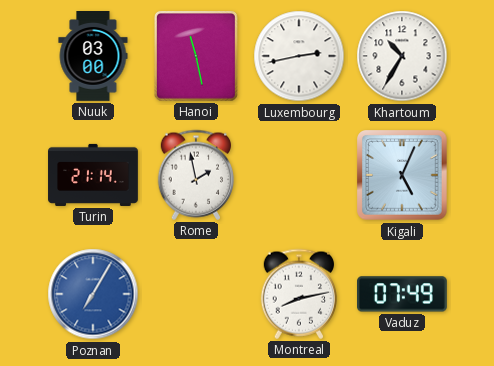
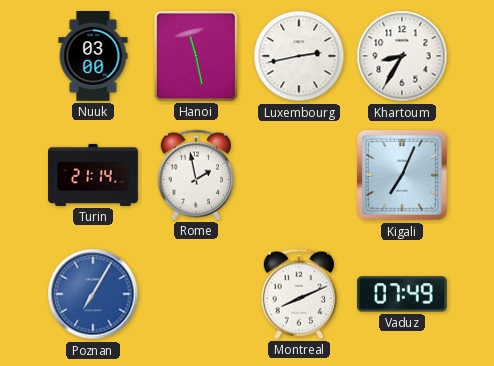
Khartoum: 10:35 -> 8:35
Kigali: 5:04 -> 7:04
Montreal: 8:13 -> 8:11
